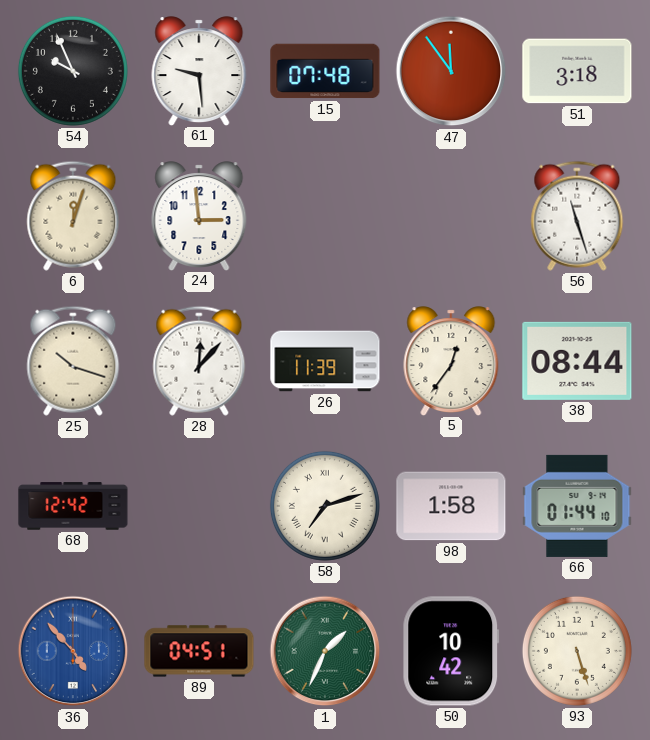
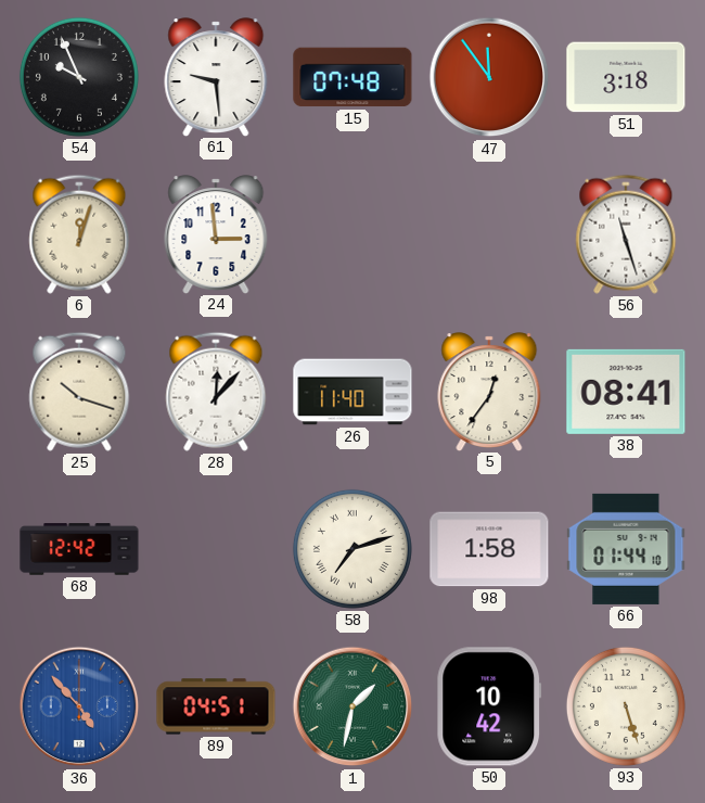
26: 11:39 -> 11:40
38: 08:44 -> 08:41
1: 1:34 -> 1:32
